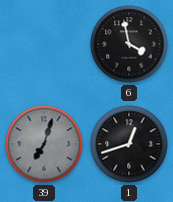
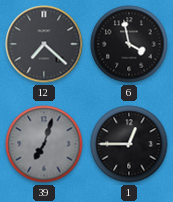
12: none -> 7:22
1: 12:42 -> 12:45
